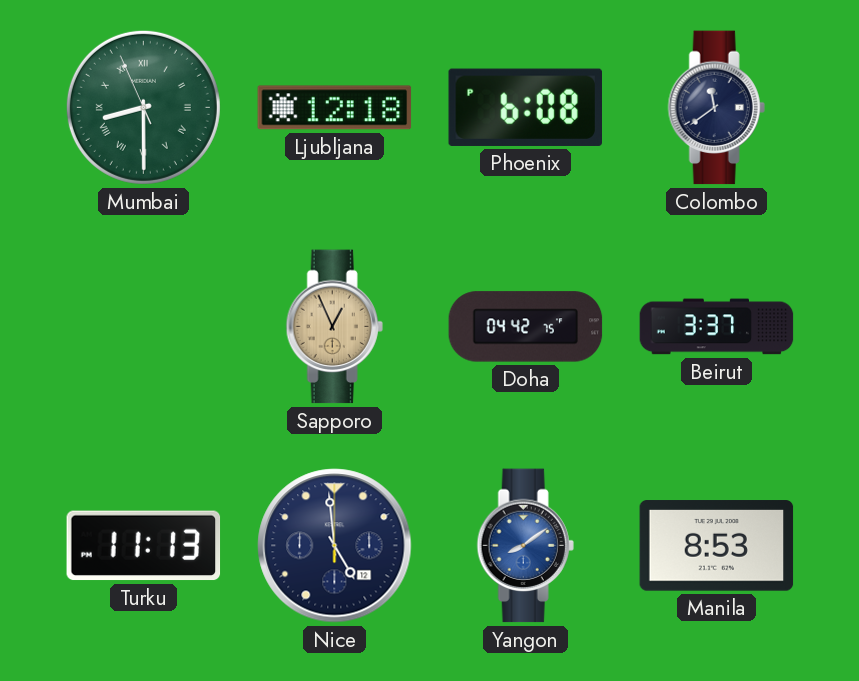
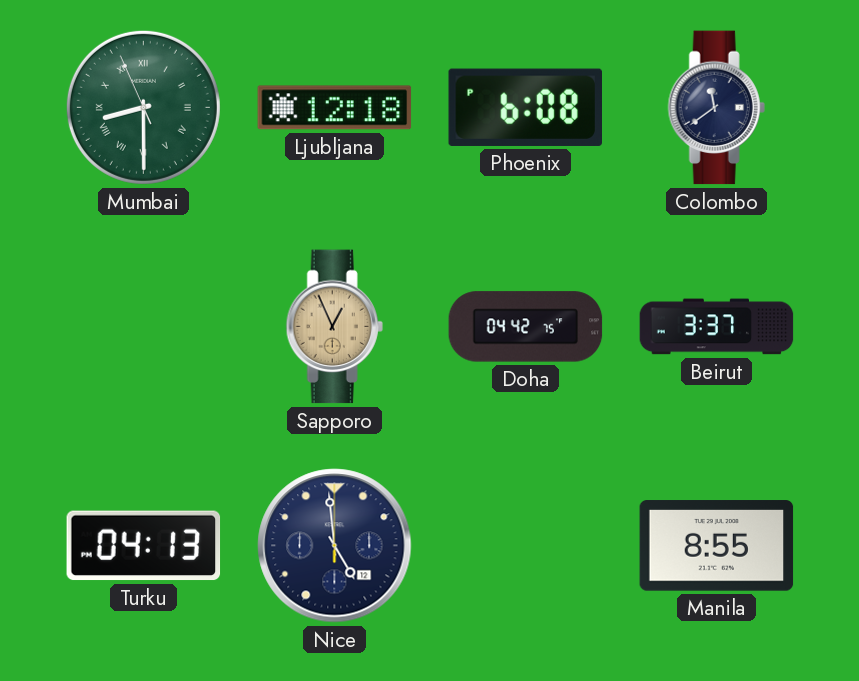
Turku: 11:13 -> 04:13
Yangon: 8:09 -> none
Manila: 8:53 -> 8:55
